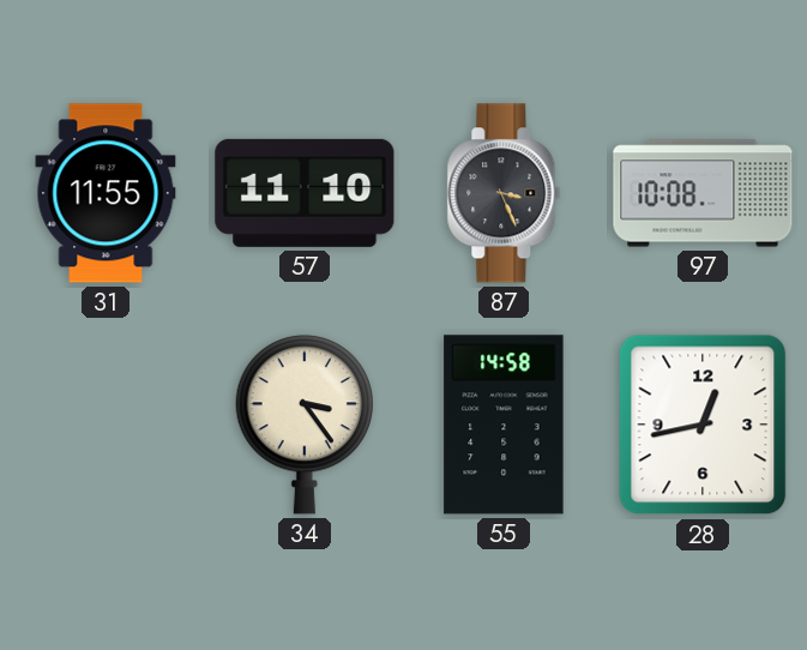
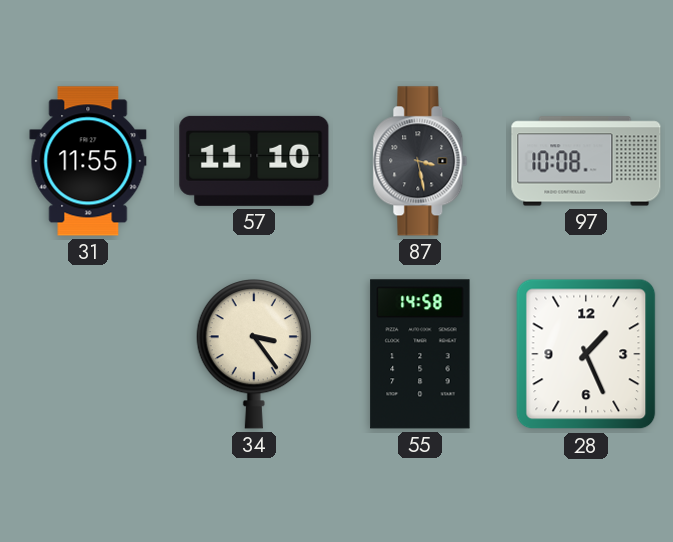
87: 3:26 -> 3:28
28: 12:43 -> 1:26
